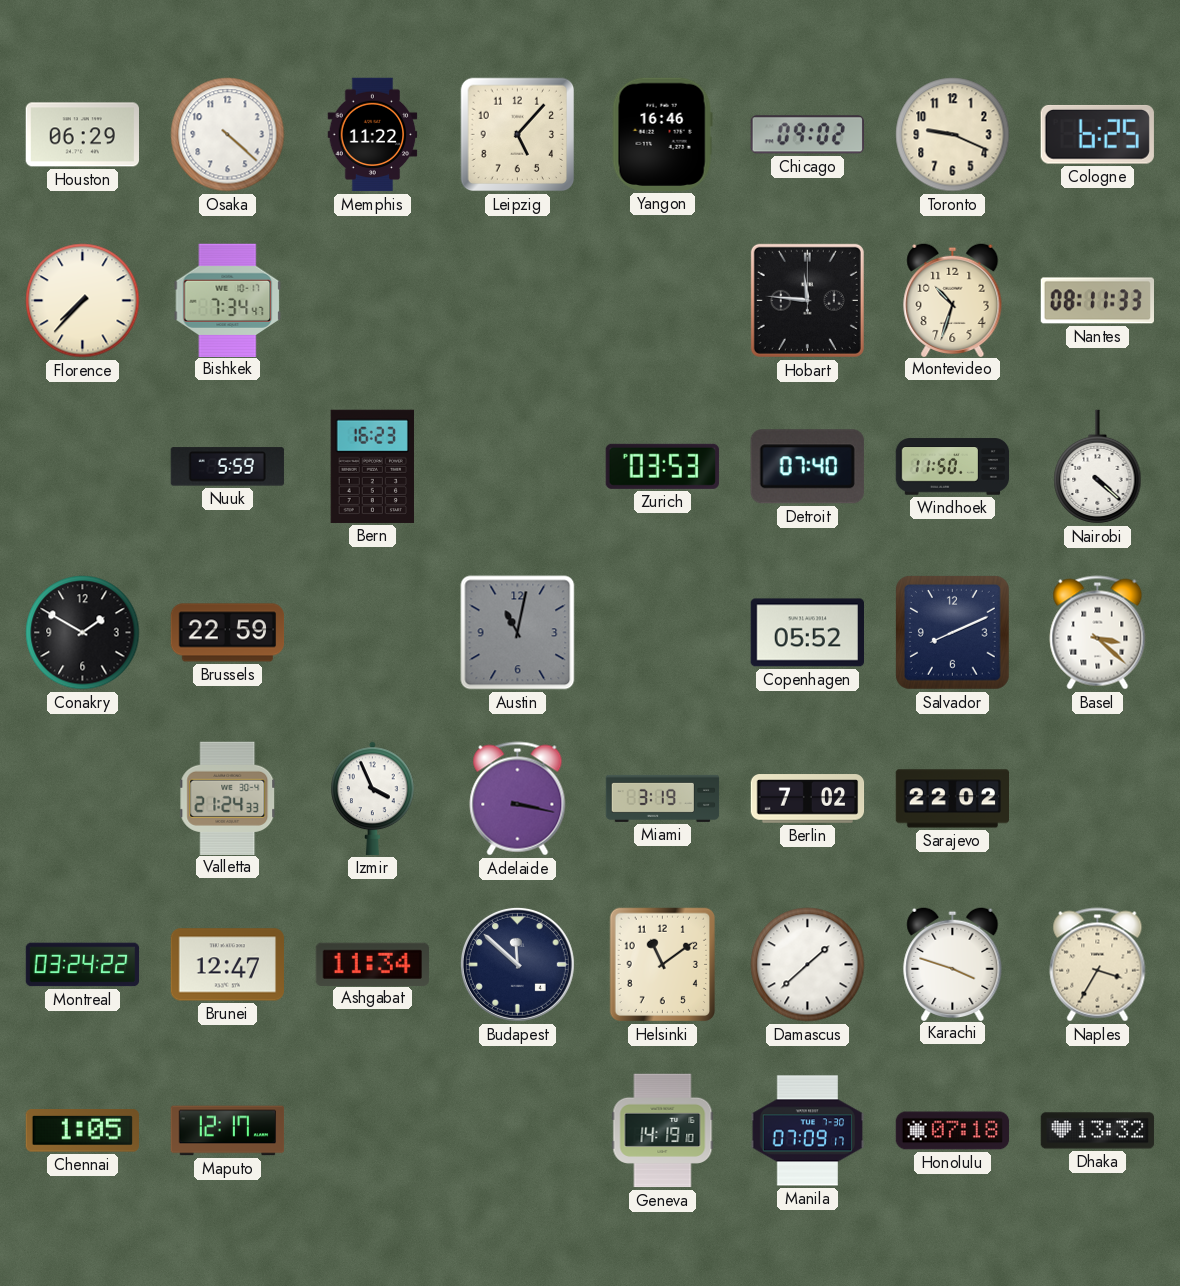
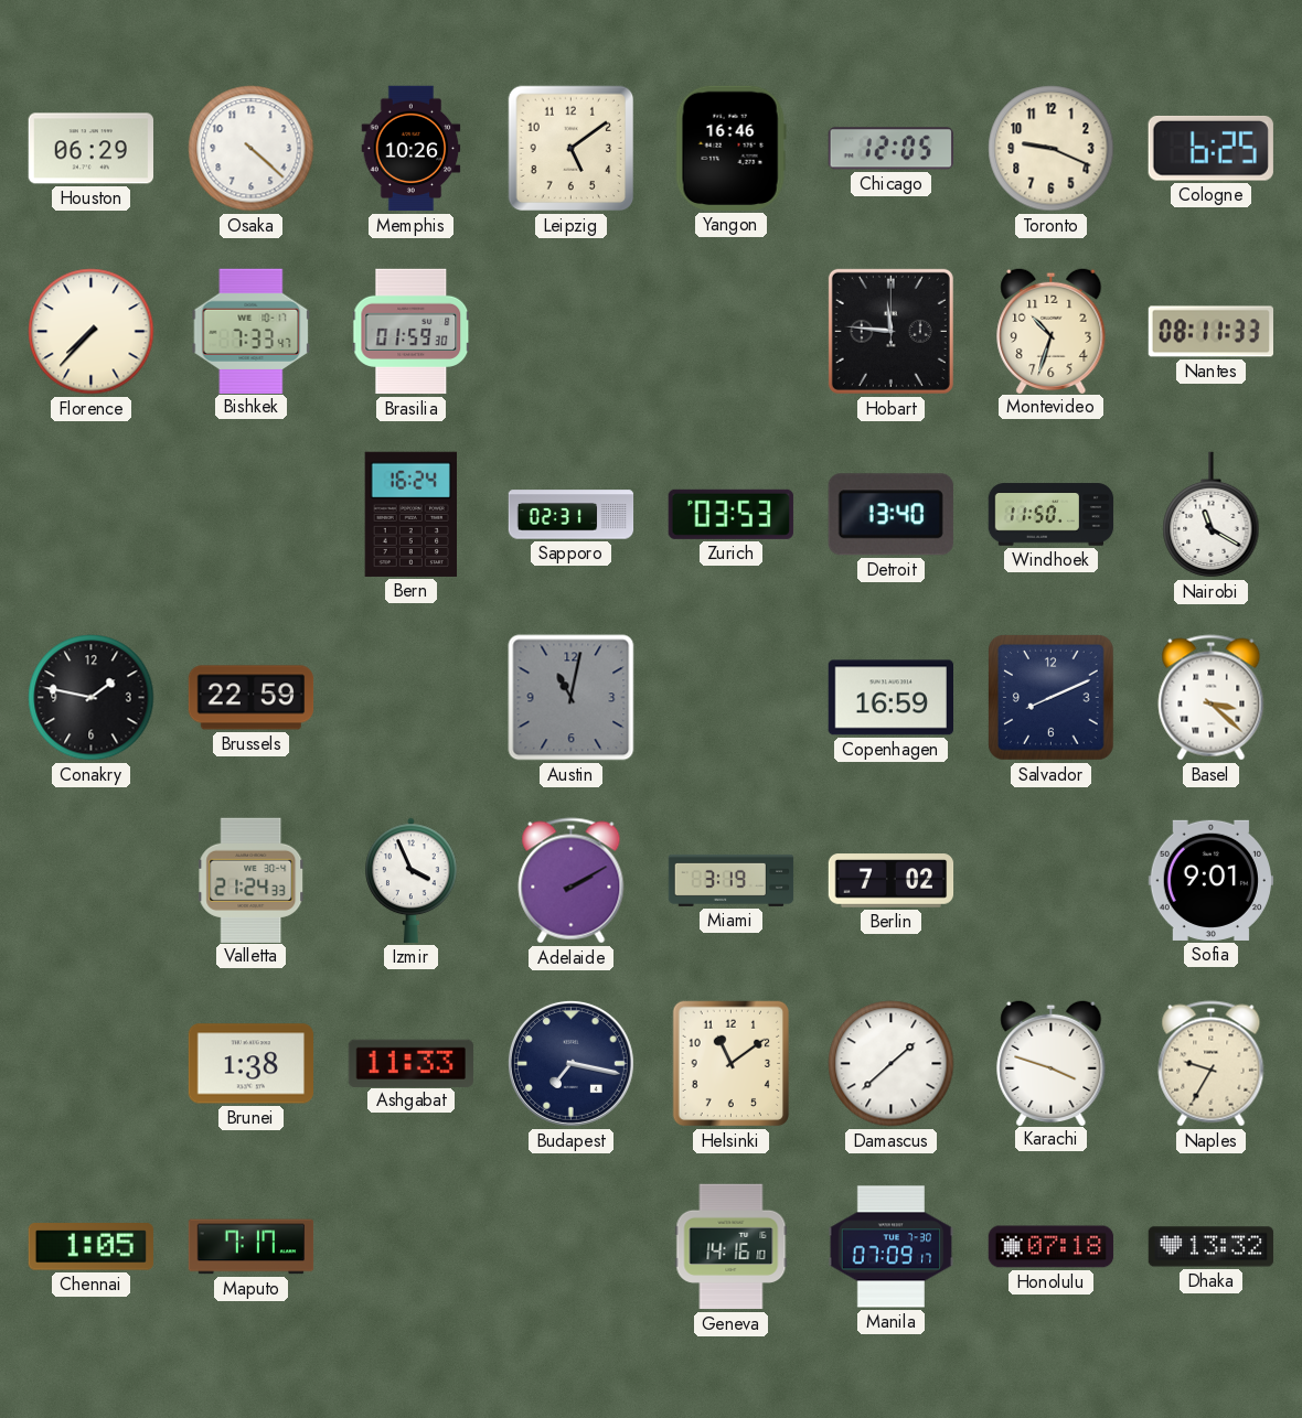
Memphis: 11:22 -> 10:26
Leipzig: 5:07 -> 5:09
Chicago: 09:02 -> 12:05
Bishkek: 7:34 -> 7:33
Brasilia: none -> 01:59
Nuuk: 5:59 -> none
Bern: 16:23 -> 16:24
Sapporo: none -> 02:31
Detroit: 07:40 -> 13:40
Nairobi: 4:22 -> 11:20
Conakry: 1:50 -> 1:47
Copenhagen: 05:52 -> 16:59
Adelaide: 3:17 -> 2:10
Sarajevo: 22:02 -> none
Sofia: none -> 9:01
Montreal: 03:24 -> none
Brunei: 12:47 -> 1:38
Ashgabat: 11:34 -> 11:33
Budapest: 11:52 -> 7:17
Naples: 3:35 -> 9:35
Maputo: 12:17 -> 7:17
Geneva: 14:19 -> 14:16
